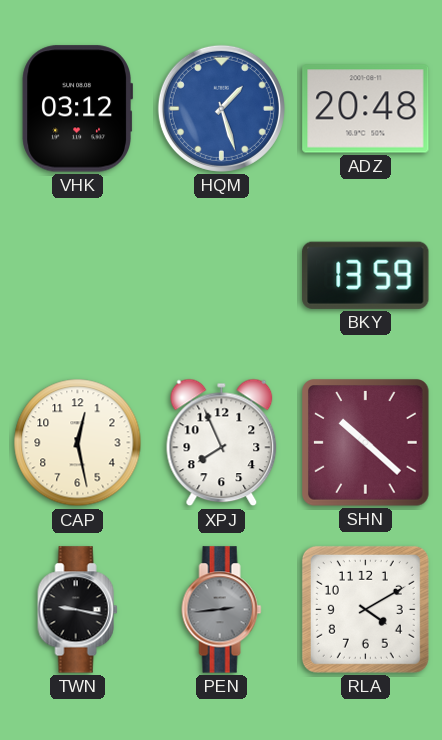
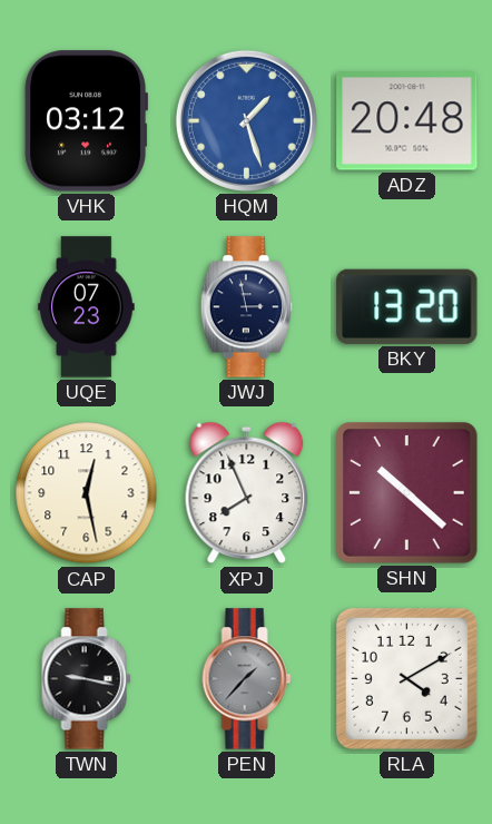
UQE: none -> 07:23
JWJ: none -> 2:58
BKY: 13:59 -> 13:20
PEN: 2:44 -> 1:37
